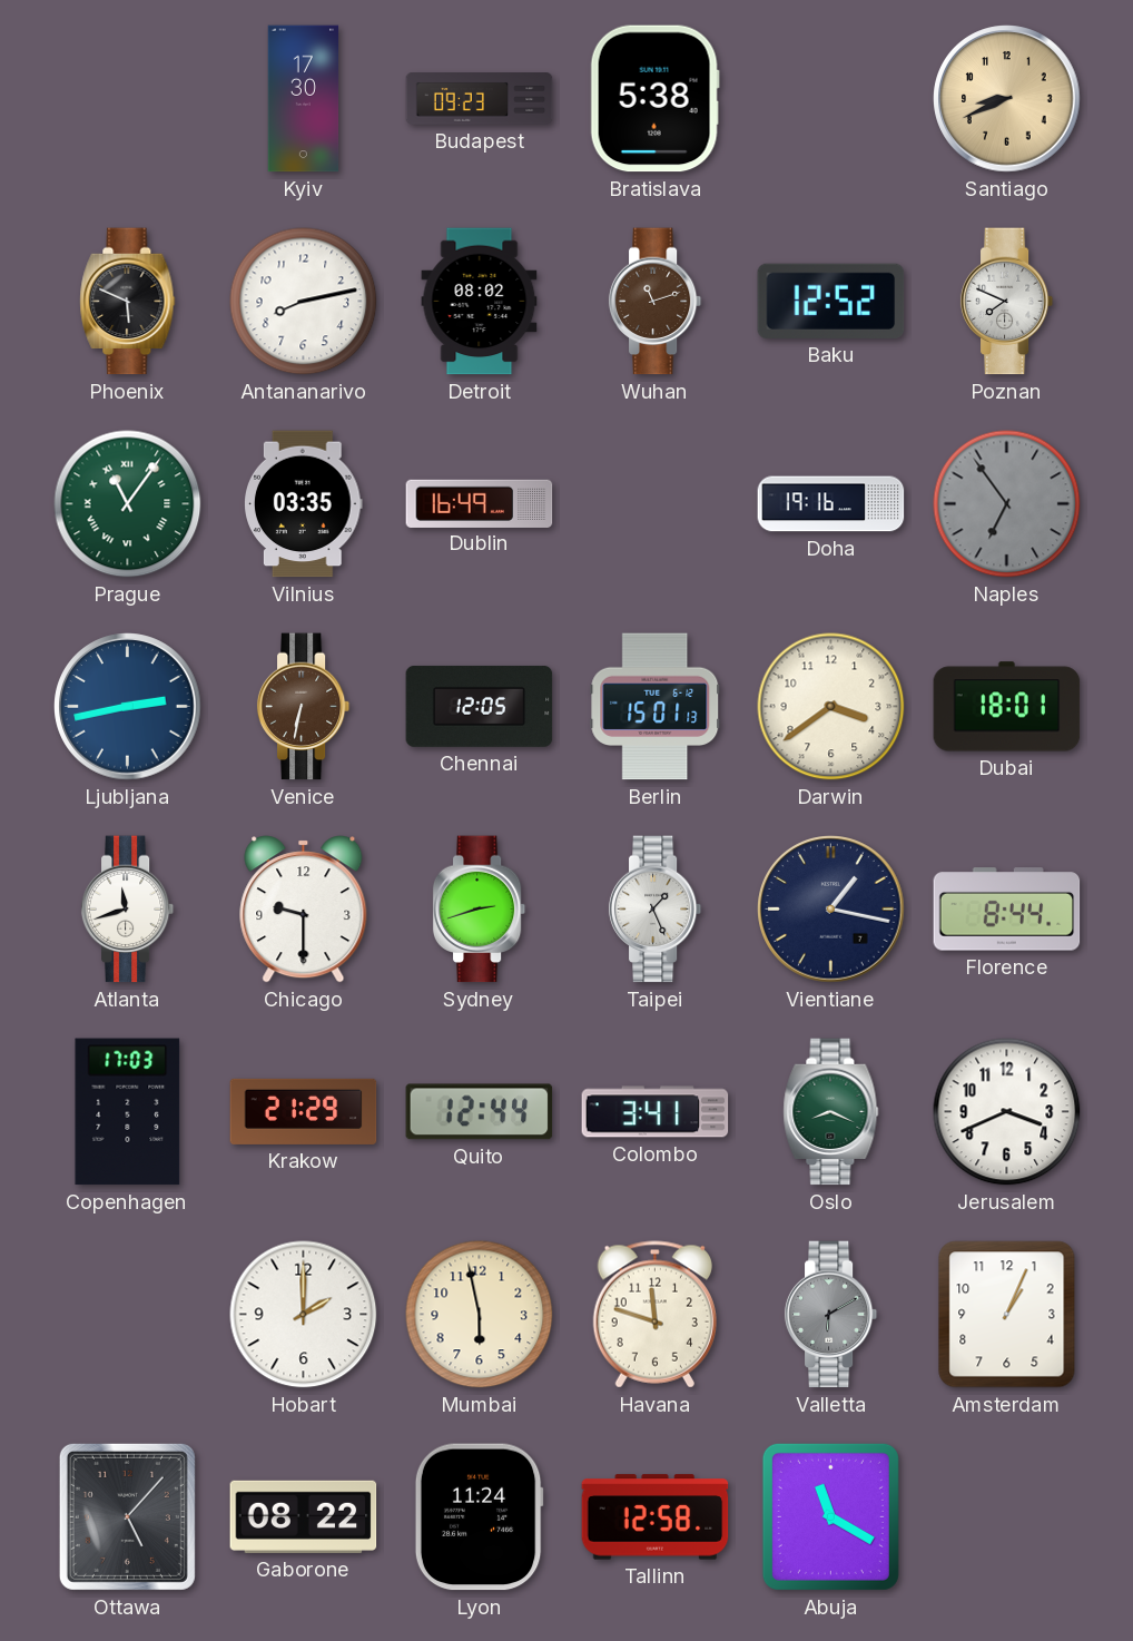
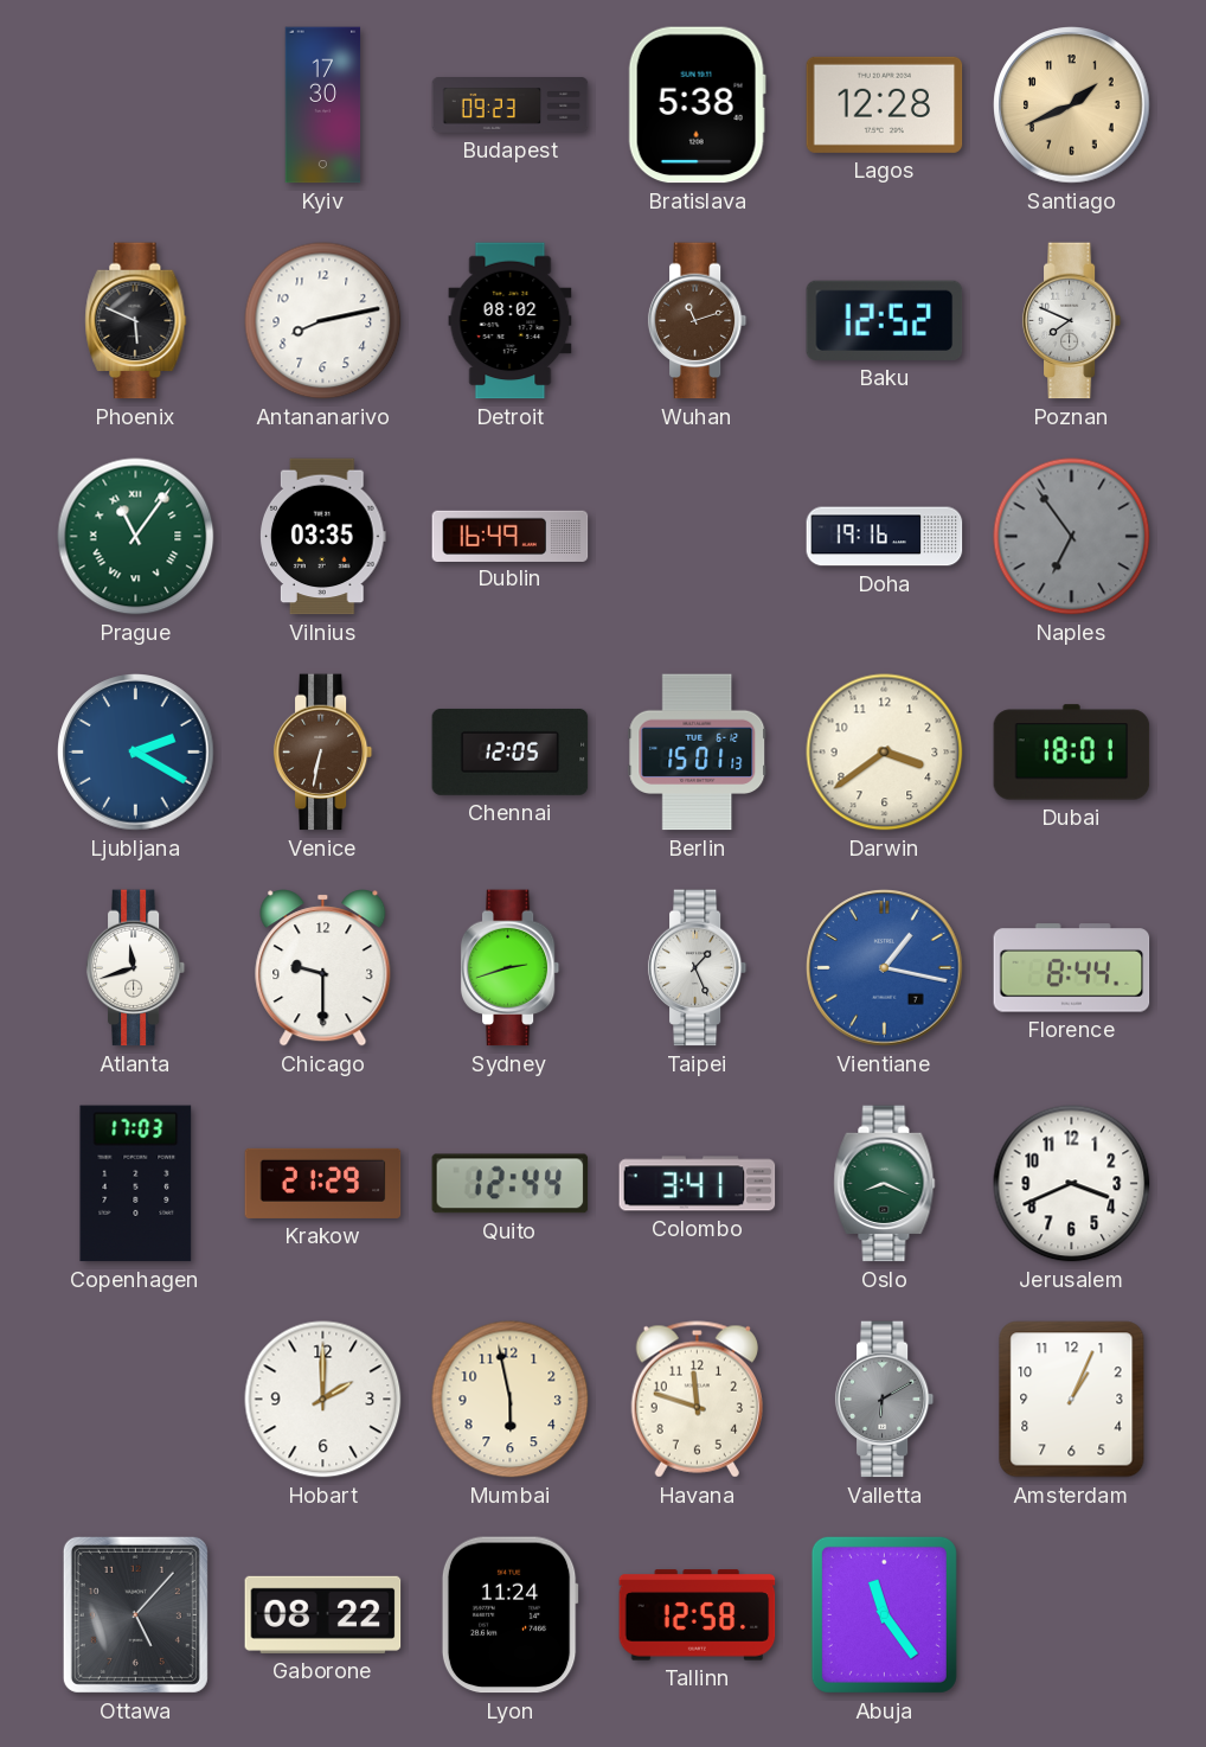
Lagos: none -> 12:28
Santiago: 8:41 -> 1:41
Ljubljana: 2:43 -> 2:20
Vientiane dial: navy -> blue
Abuja: 11:20 -> 11:24
